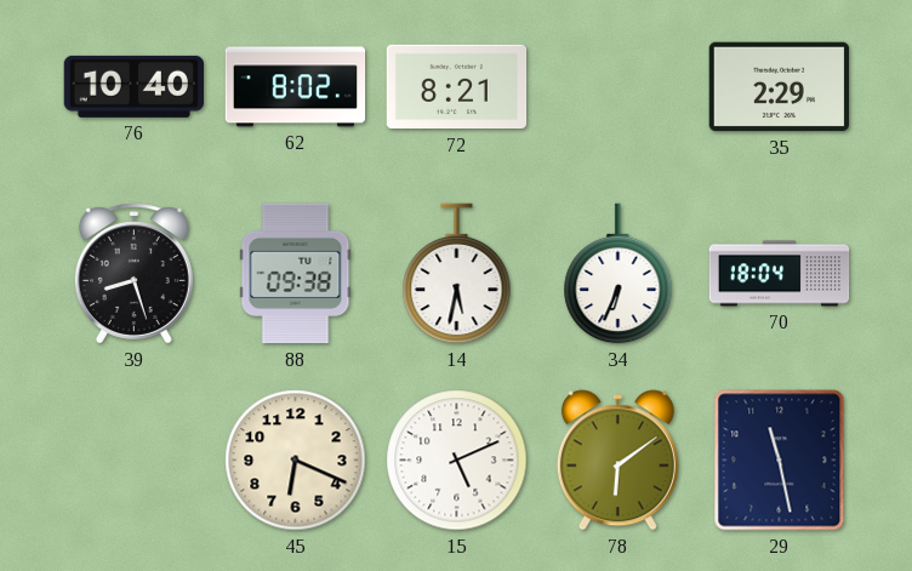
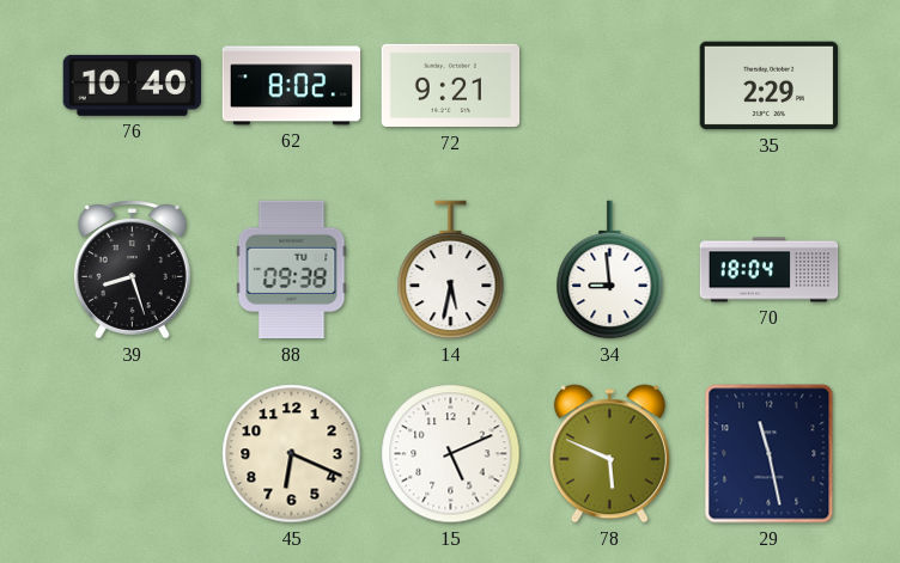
72: 8:21 -> 9:21
34: 6:34 -> 8:59
78: 6:09 -> 5:49
